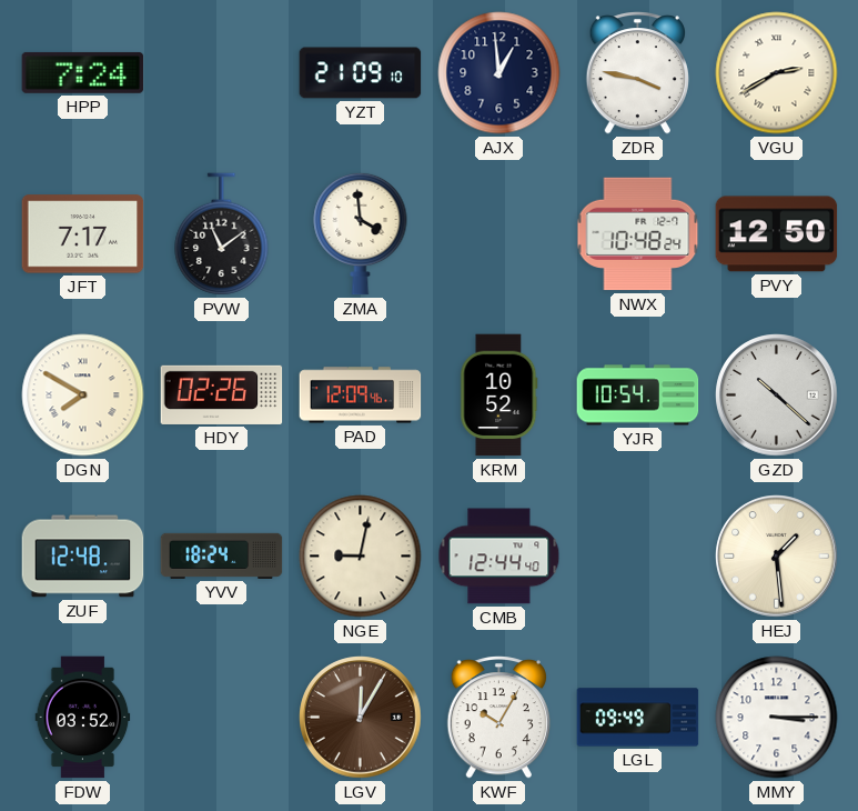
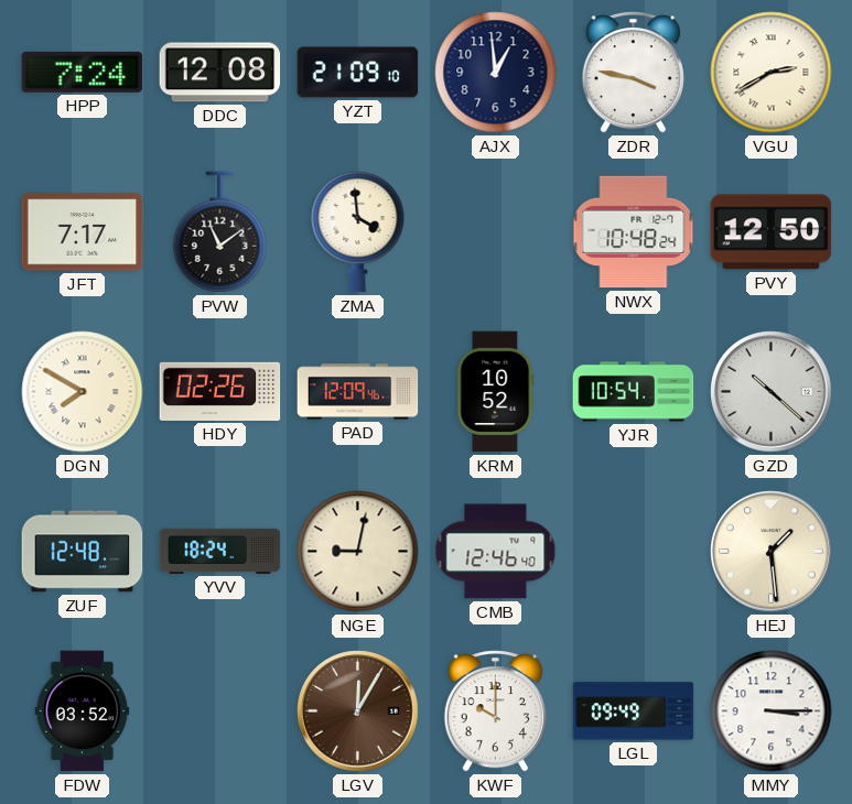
DDC: none -> 12:08
CMB: 12:44 -> 12:46
KWF: 10:05 -> 10:00
